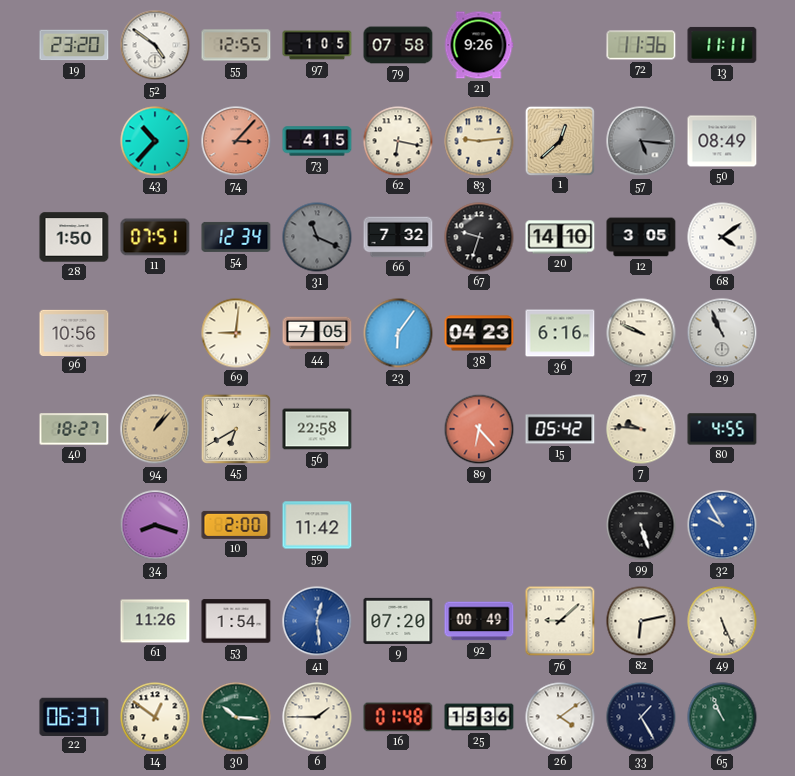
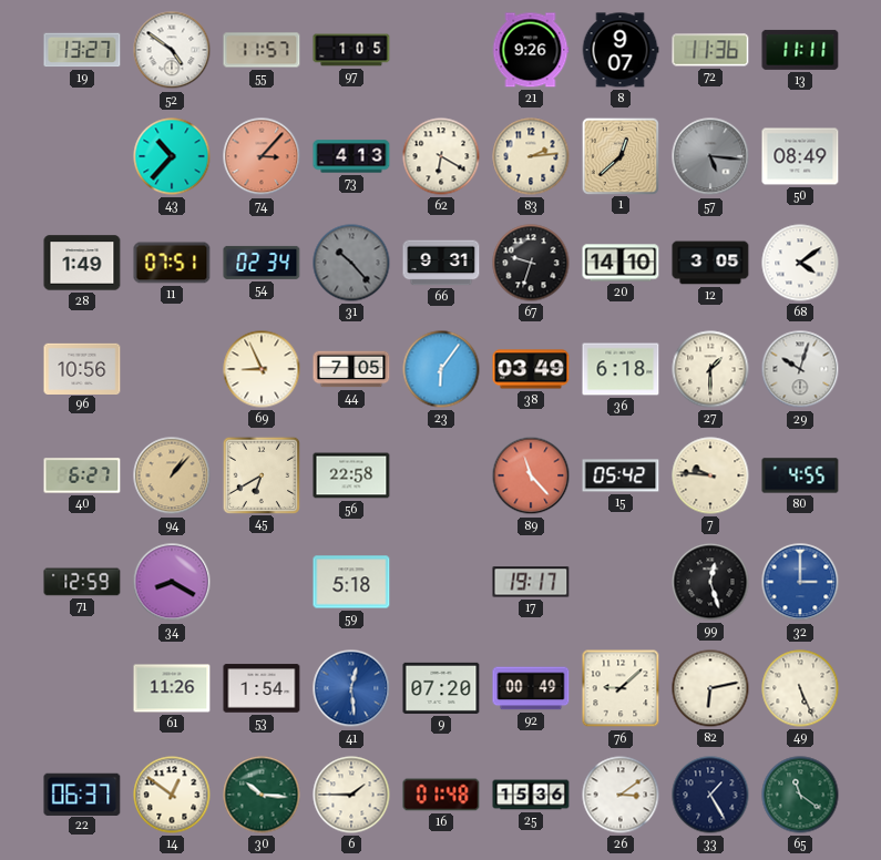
19: 23:20 -> 13:27
55: 12:55 -> 11:57
79: 07:58 -> none
8: none -> 9:07
73: 4:15 -> 4:13
62: 6:17 -> 6:20
83: 9:14 -> 2:14
28: 1:50 -> 1:49
54: 12:34 -> 02:34
31: 11:19 -> 10:23
66: 7:32 -> 9:31
69: 9:01 -> 8:56
38: 04:23 -> 03:49
36: 6:16 -> 6:18
27: 9:49 -> 1:30
29: 10:56 -> 10:03
40: 18:27 -> 6:27
89: 6:23 -> 11:23
71: none -> 12:59
34: 8:18 -> 8:20
10: 2:00 -> none
59: 11:42 -> 5:18
17: none -> 19:17
99: 5:27 -> 12:27
32: 9:55 -> 3:00
26: 4:09 -> 3:09
65: 10:56 -> 11:21
